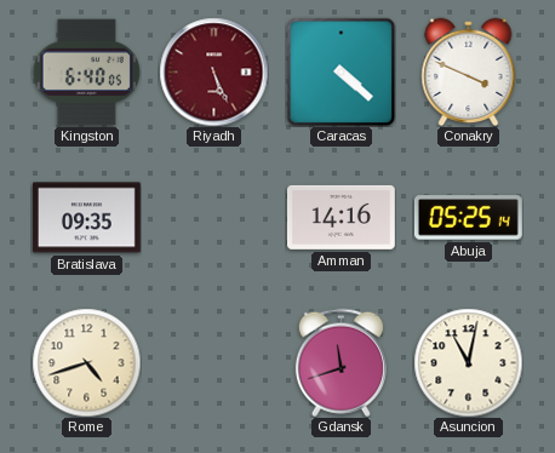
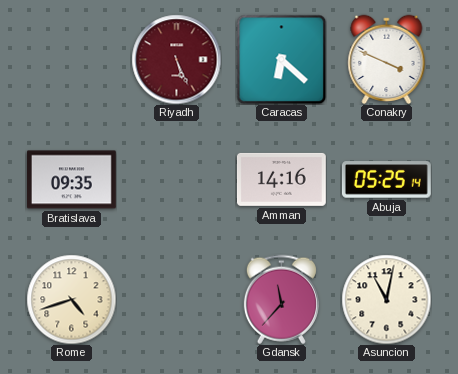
Kingston: 6:40 -> none
Caracas: 4:22 -> 6:22
Gdansk: 11:42 -> 11:37
